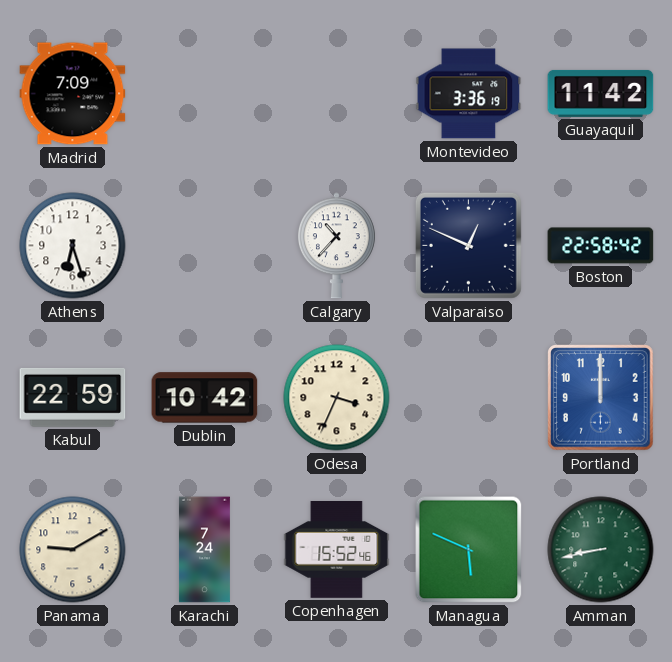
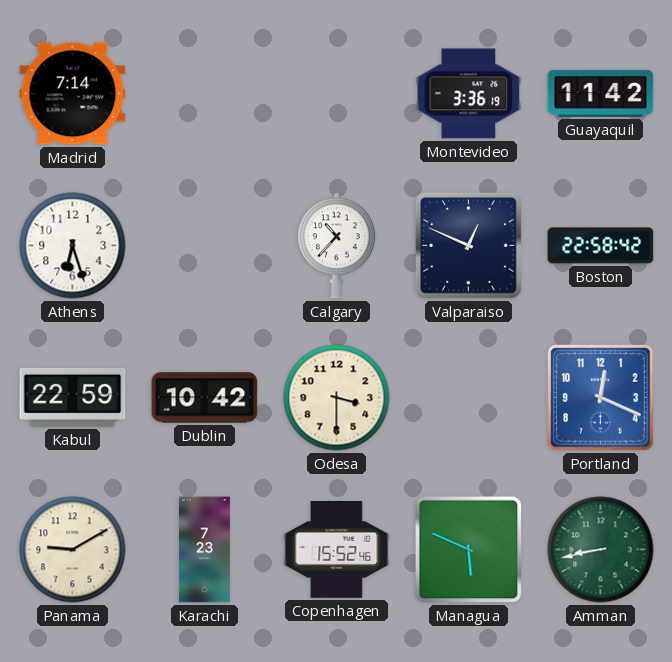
Madrid: 7:09 -> 7:14
Odesa: 3:34 -> 3:30
Portland: 12:00 -> 12:19
Karachi: 7:24 -> 7:23
